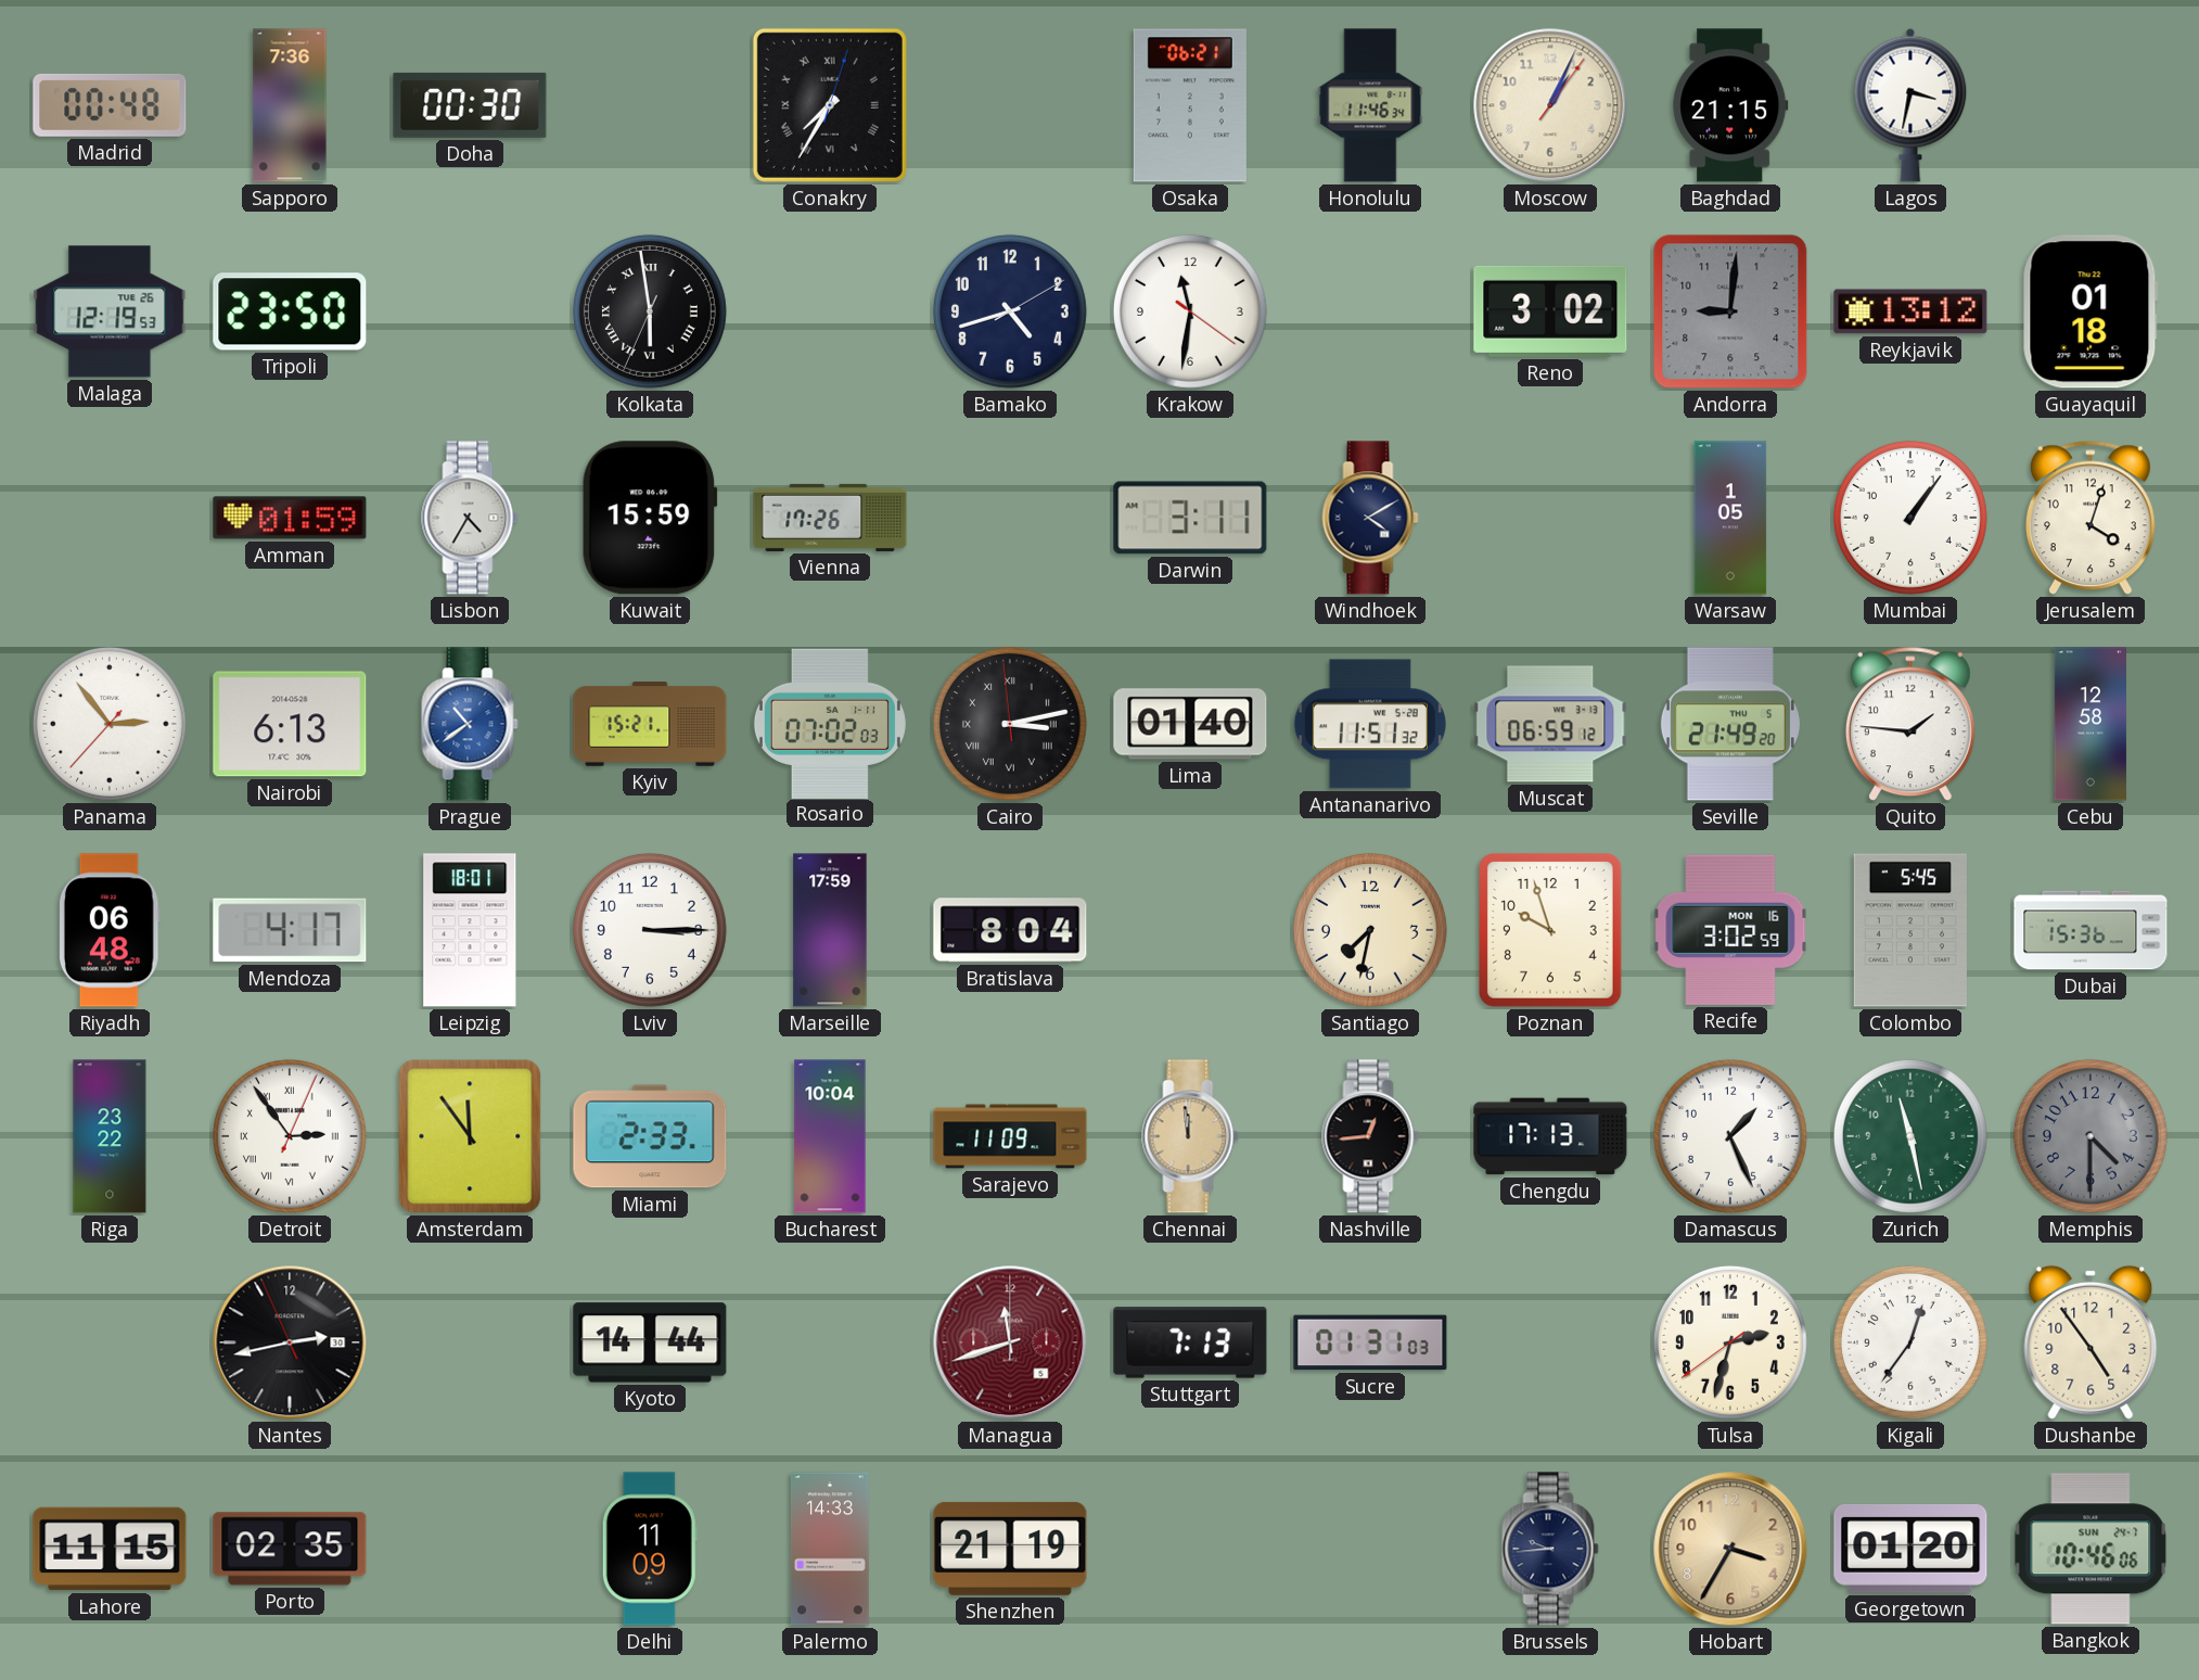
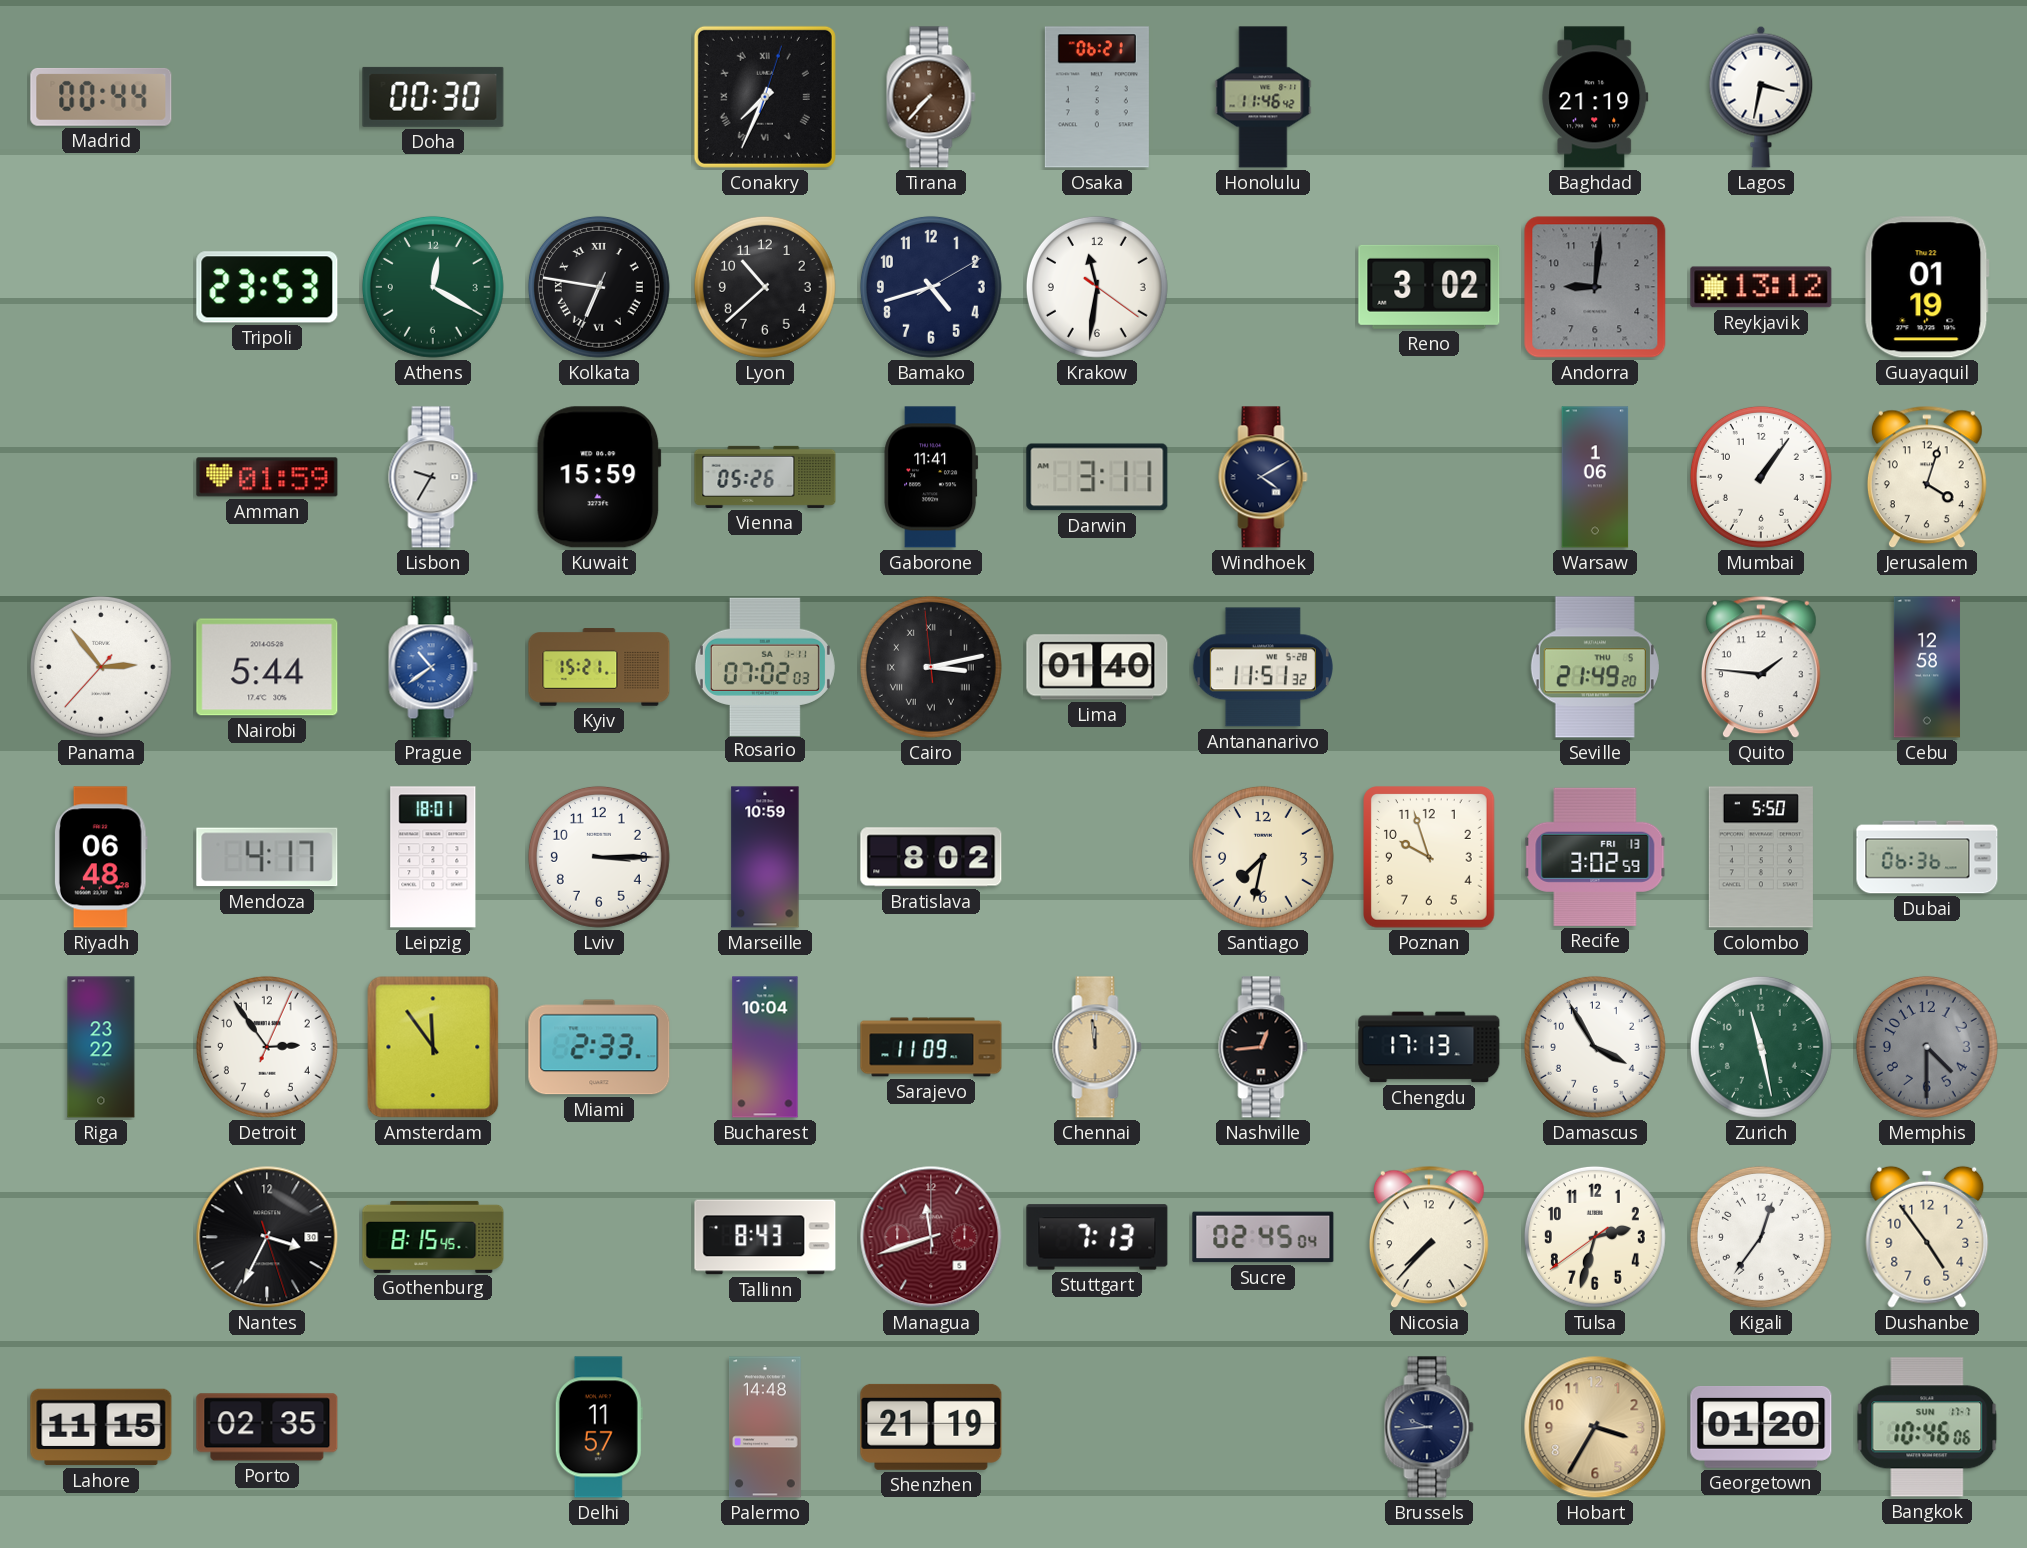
Madrid: 00:48 -> 00:44
Sapporo: 7:36 -> none
Conakry: 7:35 -> 7:34
Tirana: none -> 7:37
Honolulu: 11:46:34 -> 11:46:42
Moscow: 1:04 -> none
Baghdad: 21:15 -> 21:19
Malaga: 12:19 -> none
Tripoli: 23:50 -> 23:53
Athens: none -> 12:20
Kolkata: 5:58 -> 6:46
Lyon: none -> 10:38
Guayaquil: 01:18 -> 01:19
Lisbon: 4:35 -> 9:35
Vienna: 17:26 -> 05:26
Gaborone: none -> 11:41
Warsaw: 1:05 -> 1:06
Nairobi: 6:13 -> 5:44
Muscat: 06:59 -> none
Marseille: 17:59 -> 10:59
Bratislava: 8:04 -> 8:02
Recife date: MON 16 -> FRI 13
Colombo: 5:45 -> 5:50
Dubai: 15:36 -> 06:36
Detroit numerals: Roman -> Arabic
Damascus: 1:26 -> 3:55
Nantes: 2:42 -> 3:34
Gothenburg: none -> 8:15
Kyoto: 14:44 -> none
Tallinn: none -> 8:43
Sucre: 01:31 -> 02:45
Nicosia: none -> 7:37
Delhi: 11:09 -> 11:57
Palermo: 14:33 -> 14:48
Bangkok date: SUN 24-7 -> SUN 17-7
